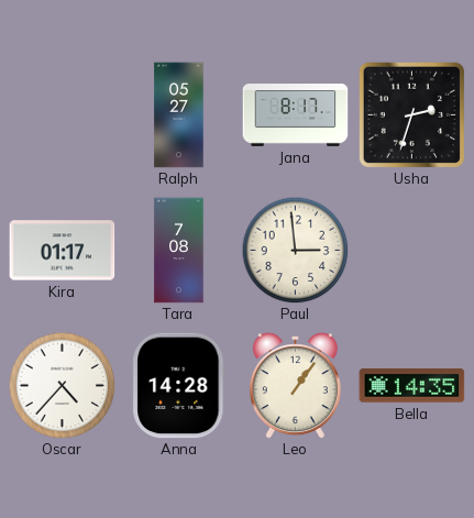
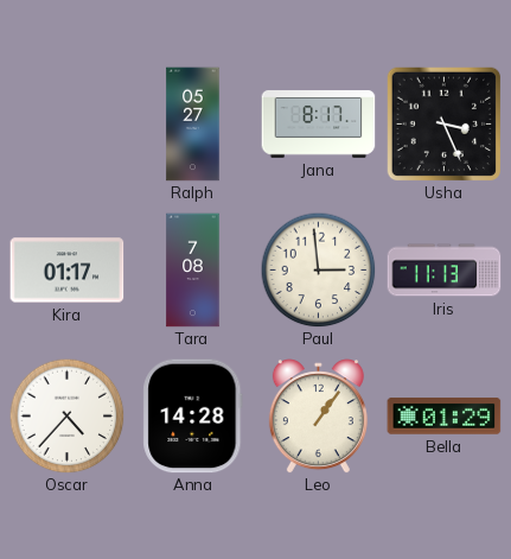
Usha: 2:33 -> 3:26
Iris: none -> 11:13
Bella: 14:35 -> 01:29
